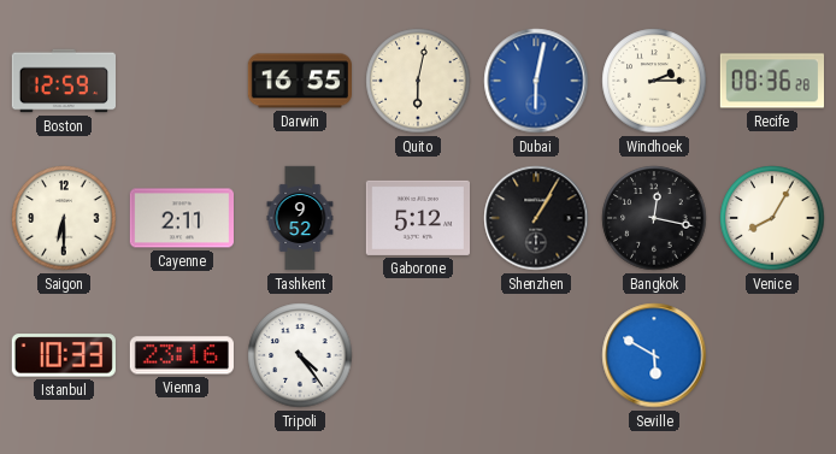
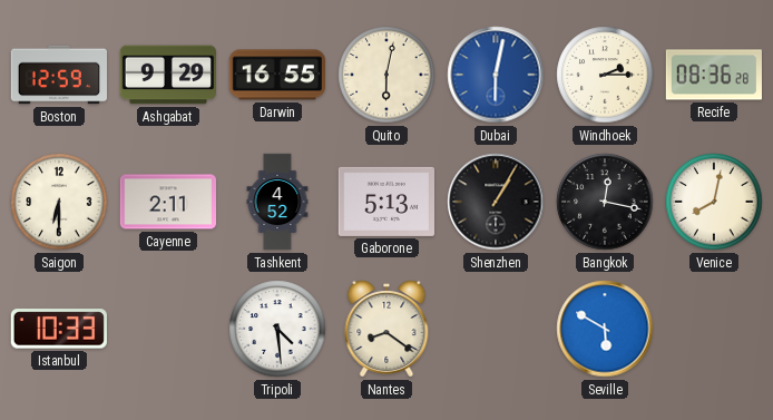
Ashgabat: none -> 9:29
Tashkent: 9:52 -> 4:52
Gaborone: 5:12 -> 5:13
Venice: 8:05 -> 8:02
Vienna: 23:16 -> none
Tripoli: 4:24 -> 4:29
Nantes: none -> 8:21
